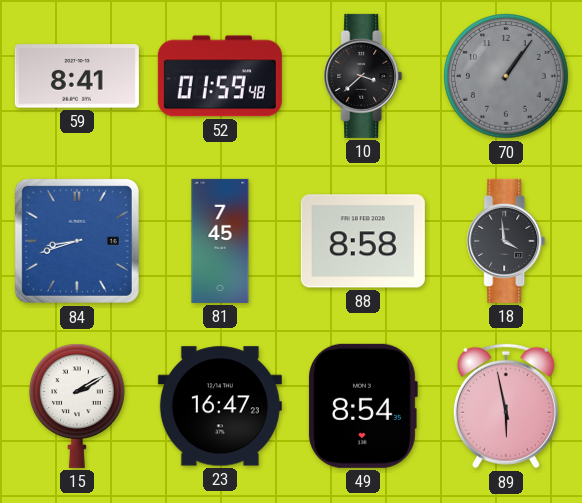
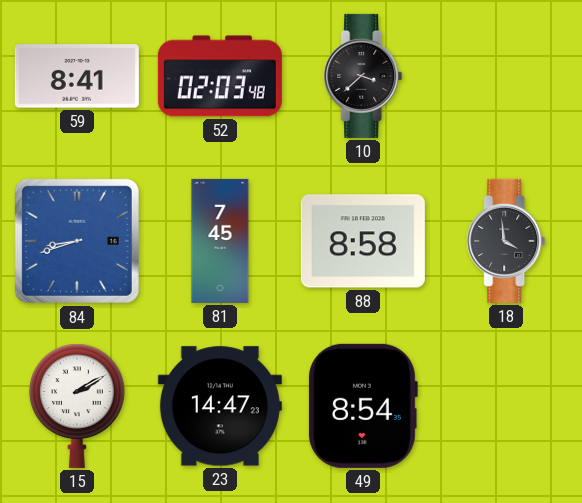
52: 01:59 -> 02:03
70: 1:06 -> none
23: 16:47 -> 14:47
89: 5:58 -> none
